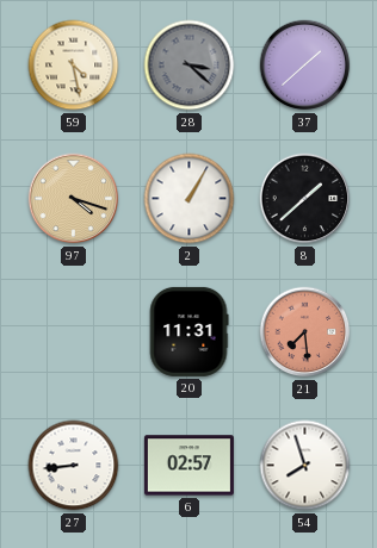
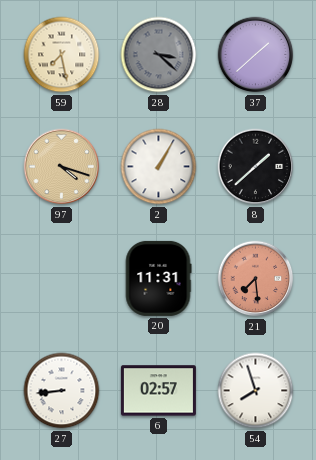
59: 4:28 -> 7:28
